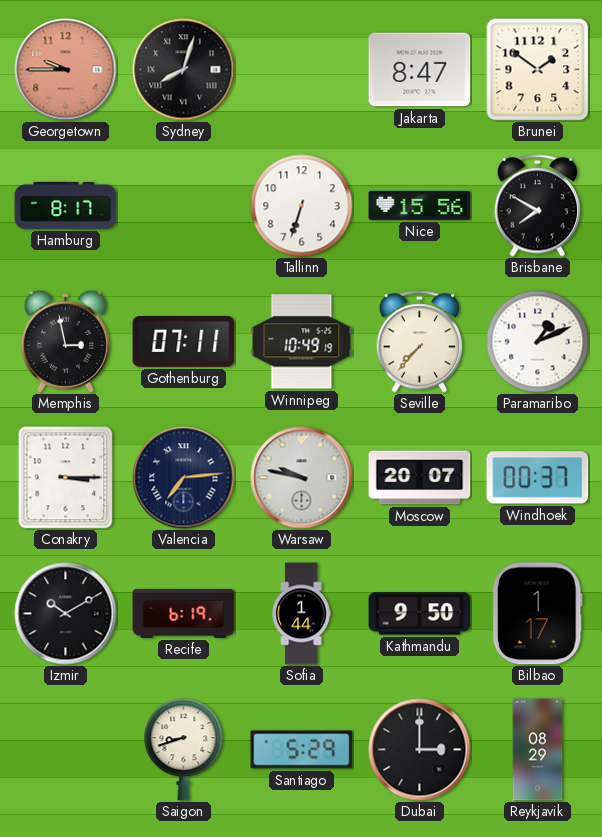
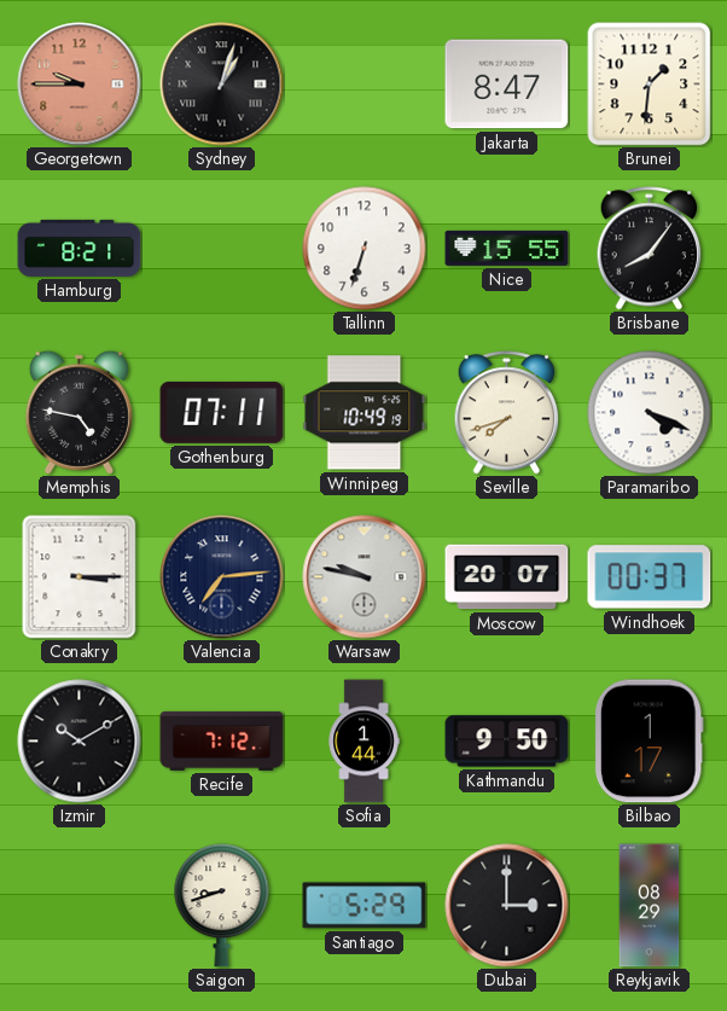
Sydney: 8:03 -> 1:03
Brunei: 1:51 -> 1:31
Hamburg: 8:17 -> 8:21
Nice: 15:56 -> 15:55
Brisbane: 7:50 -> 8:06
Memphis: 2:58 -> 4:47
Seville: 7:37 -> 7:42
Paramaribo: 1:11 -> 4:19
Recife: 6:19 -> 7:12
